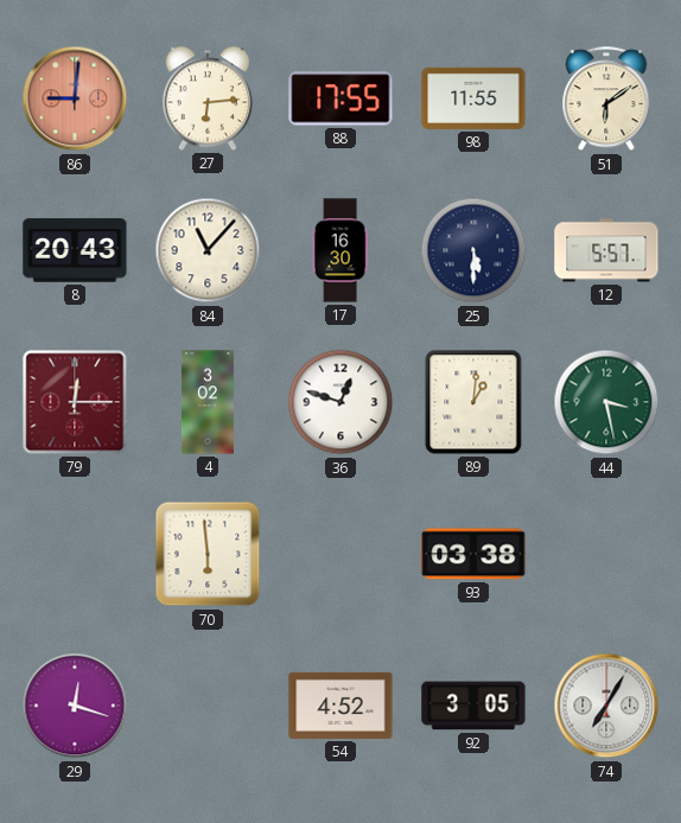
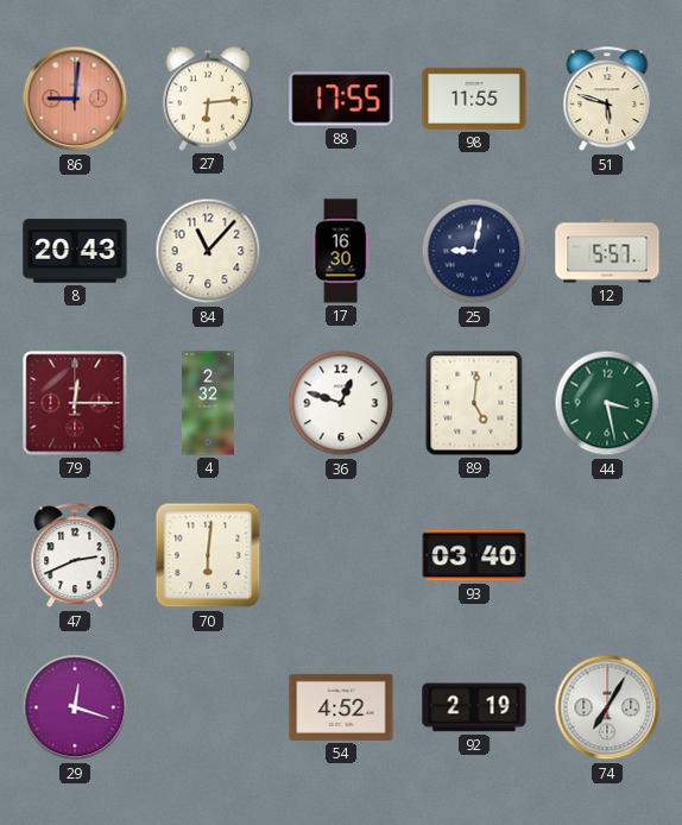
51: 6:09 -> 5:48
25: 5:30 -> 9:02
4: 3:02 -> 2:32
89: 1:01 -> 5:01
47: none -> 2:41
70: 5:59 -> 6:01
93: 03:38 -> 03:40
92: 3:05 -> 2:19
